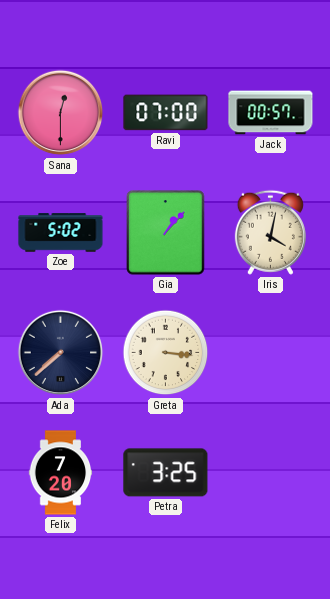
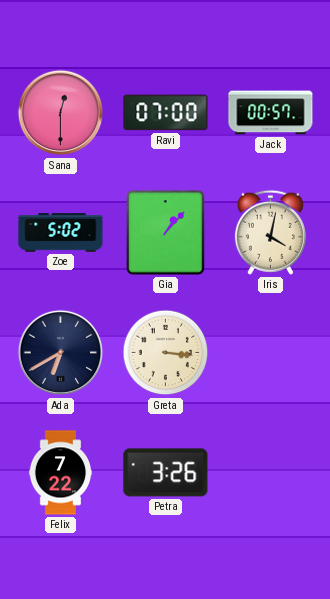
Ada: 7:38 -> 6:40
Felix: 7:20 -> 7:22
Petra: 3:25 -> 3:26
